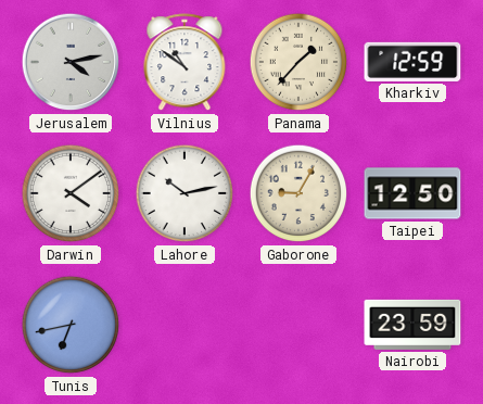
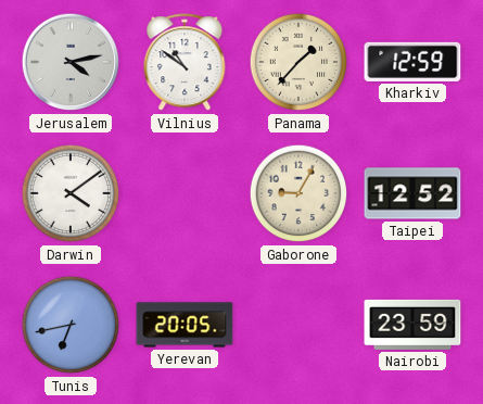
Lahore: 10:13 -> none
Taipei: 12:50 -> 12:52
Yerevan: none -> 20:05
